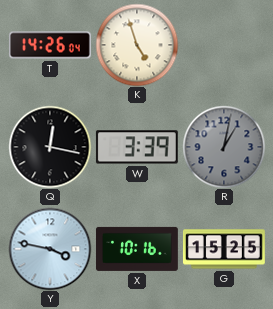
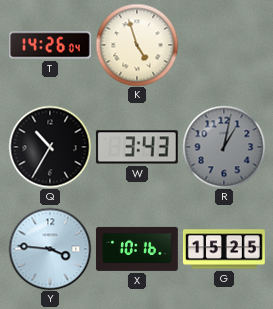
Q: 12:17 -> 10:35
W: 3:39 -> 3:43
Y: 3:47 -> 3:46
